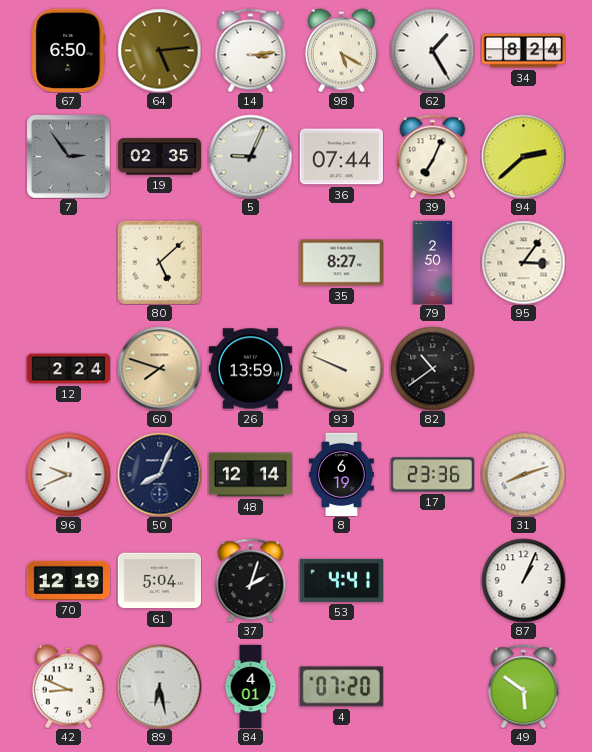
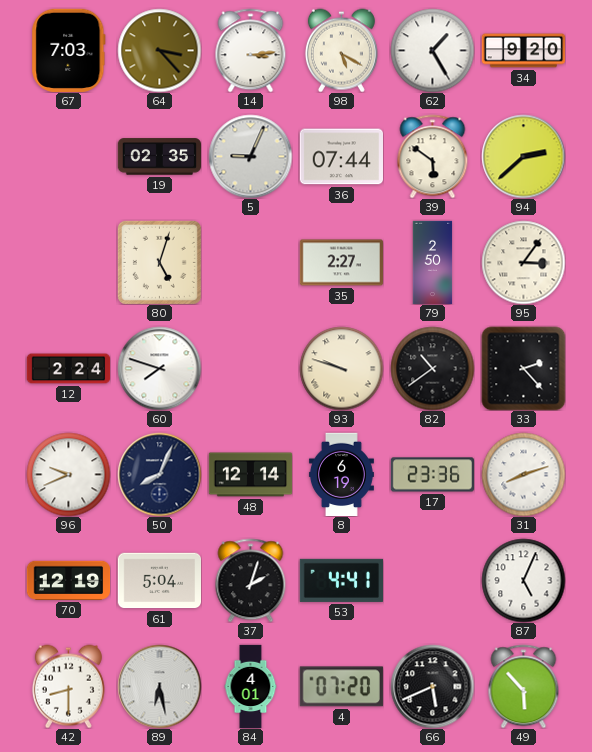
67: 6:50 -> 7:03
64: 5:14 -> 3:23
34: 8:24 -> 9:20
7: 2:54 -> none
39: 7:04 -> 5:51
80: 5:08 -> 5:03
35: 8:27 -> 2:27
60 dial: champagne -> white
26: 13:59 -> none
93: 9:49 -> 9:48
33: none -> 2:23
87: 1:04 -> 5:04
42: 8:49 -> 8:30
66: none -> 5:41
49: 5:51 -> 5:53
